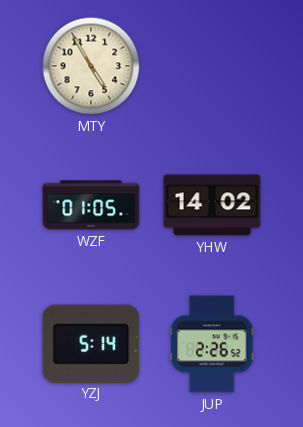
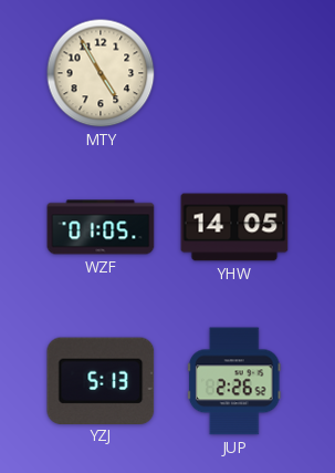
YHW: 14:02 -> 14:05
YZJ: 5:14 -> 5:13
